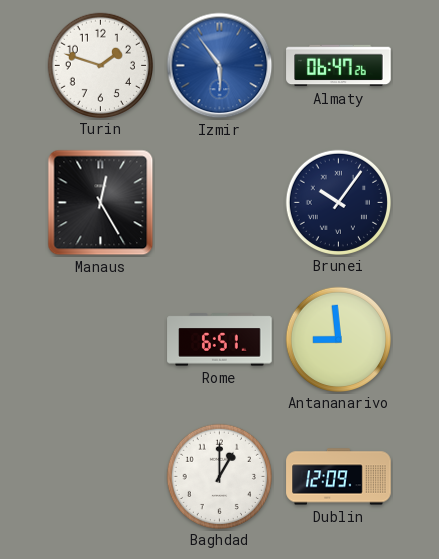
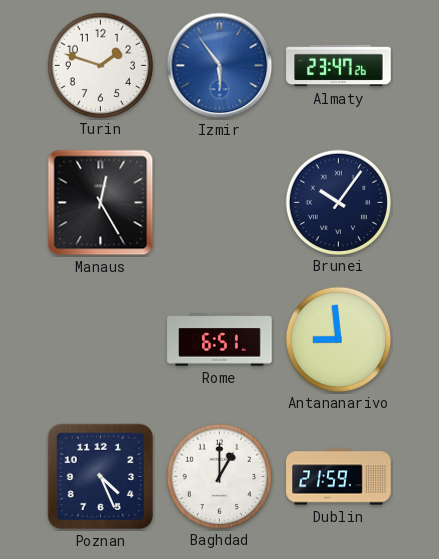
Almaty: 06:47 -> 23:47
Poznan: none -> 4:26
Dublin: 12:09 -> 21:59
